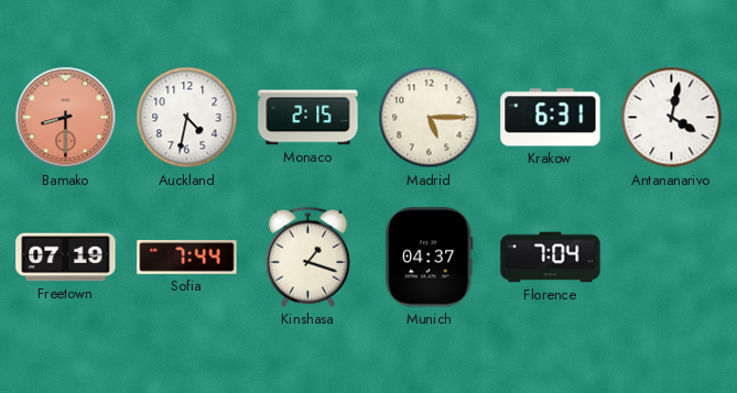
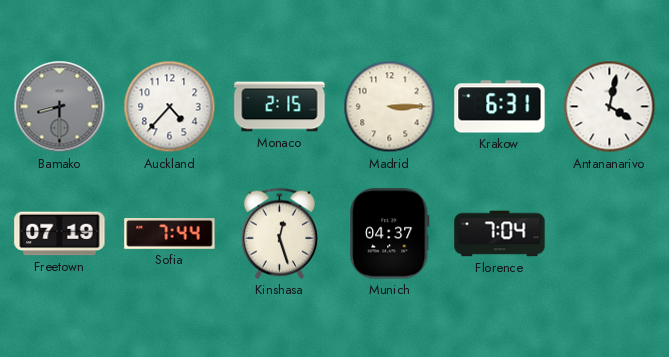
Bamako dial: salmon -> grey
Auckland: 4:32 -> 4:37
Madrid: 5:15 -> 3:15
Kinshasa: 1:18 -> 12:27
